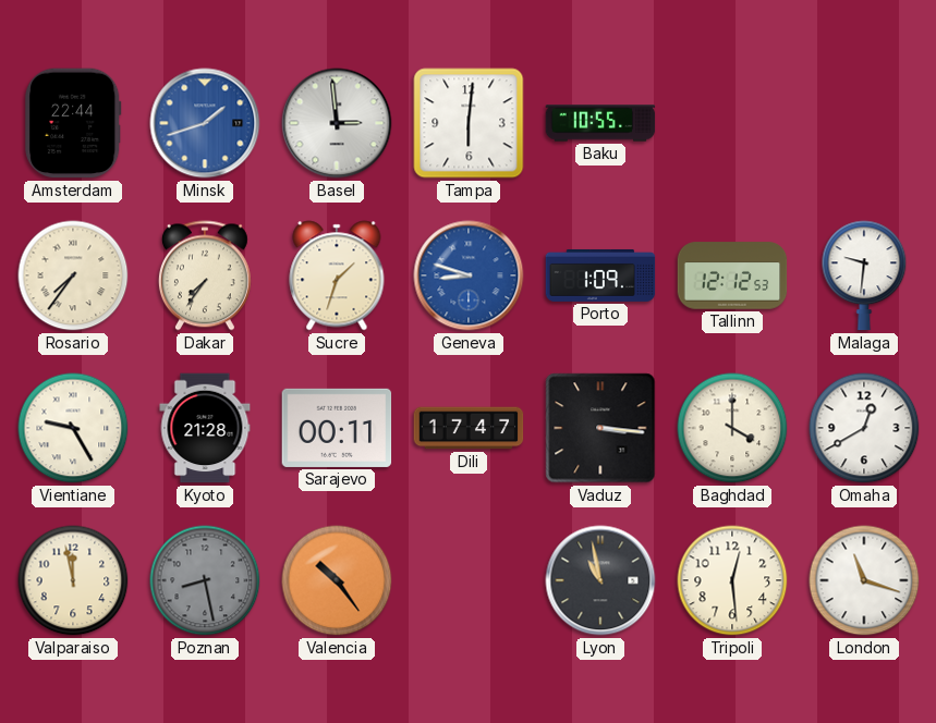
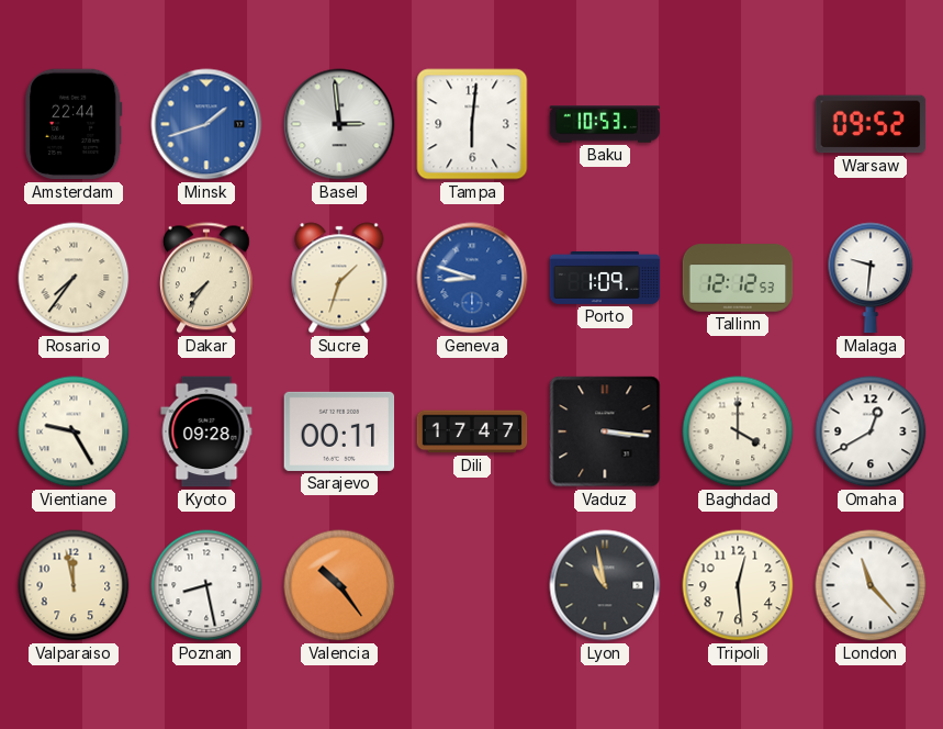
Baku: 10:55 -> 10:53
Warsaw: none -> 09:52
Kyoto: 21:28 -> 09:28
Poznan dial: grey -> white
London: 11:18 -> 11:23
